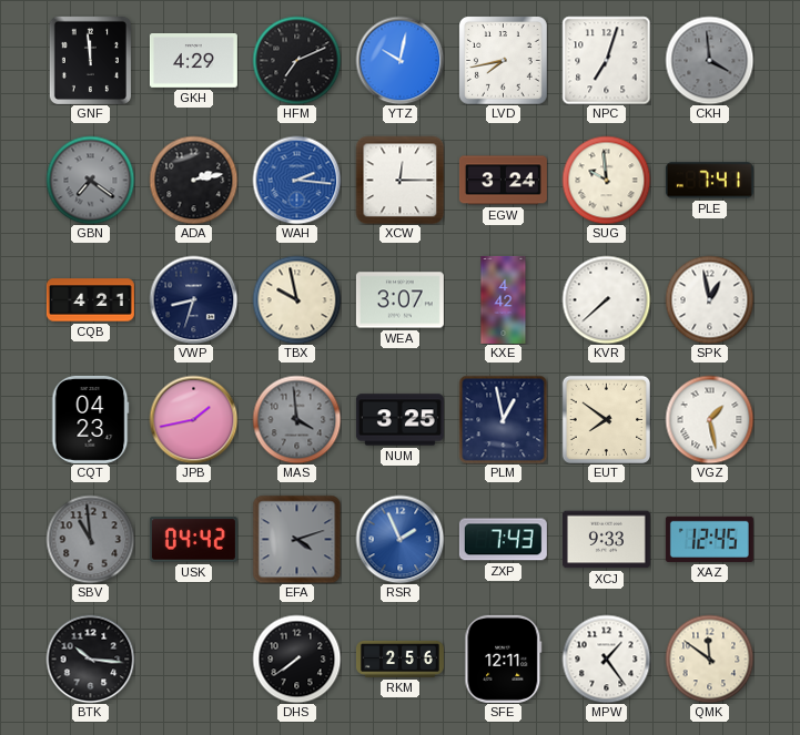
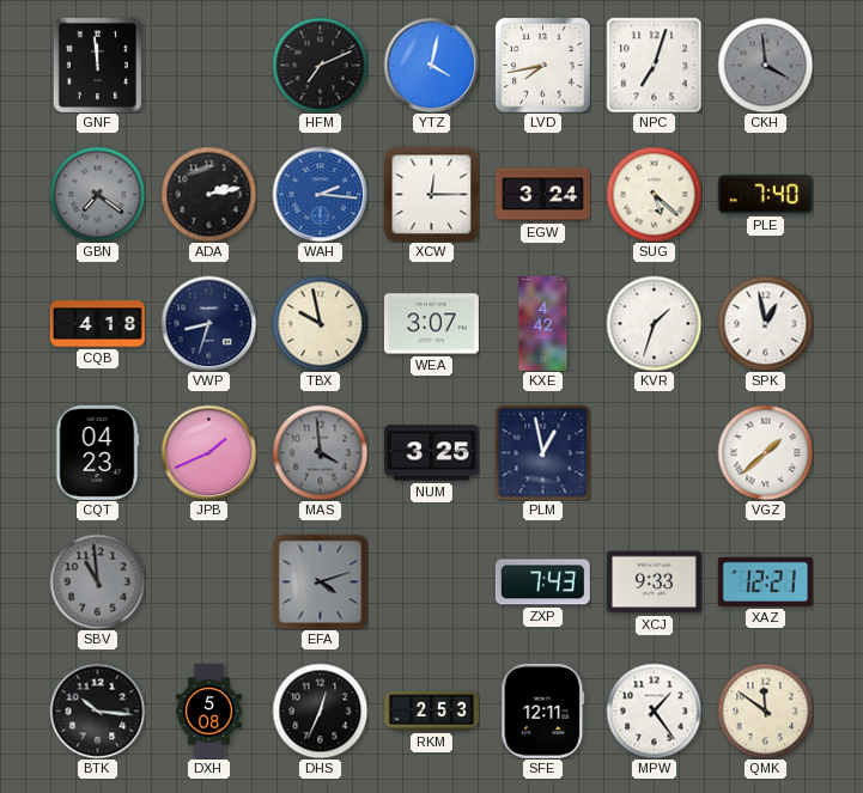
GKH: 4:29 -> none
YTZ: 10:02 -> 4:02
SUG: 9:59 -> 5:22
PLE: 7:41 -> 7:40
CQB: 4:21 -> 4:18
KVR: 7:38 -> 1:33
JPB: 1:43 -> 1:41
EUT: 7:51 -> none
VGZ: 1:28 -> 1:38
USK: 04:42 -> none
RSR: 1:56 -> none
XAZ: 12:45 -> 12:21
DXH: none -> 5:08
DHS: 7:39 -> 12:34
RKM: 2:56 -> 2:53
